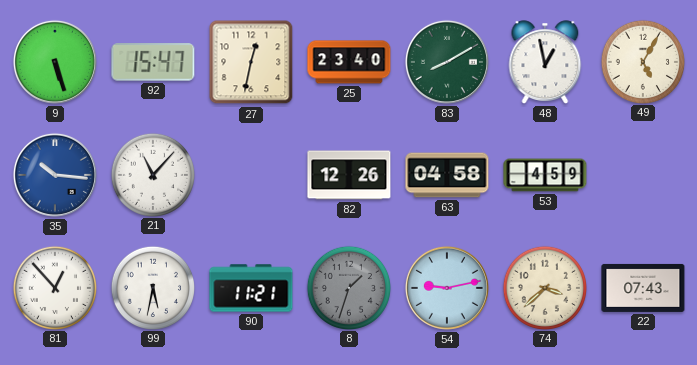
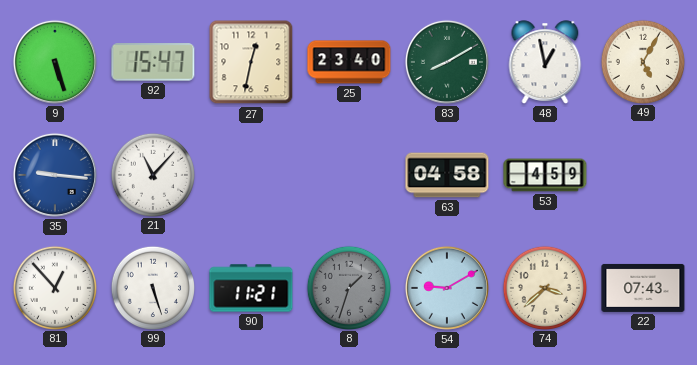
35: 10:16 -> 9:16
82: 12:26 -> none
99: 5:32 -> 5:27
54: 9:13 -> 9:10
